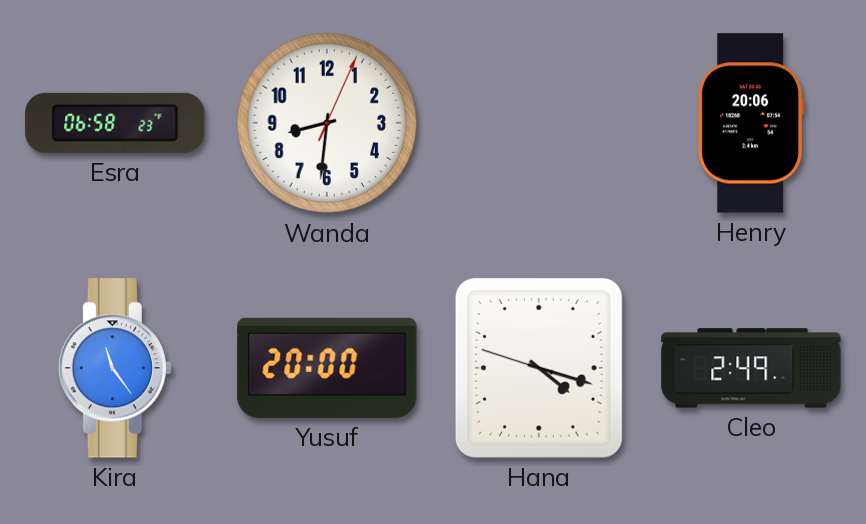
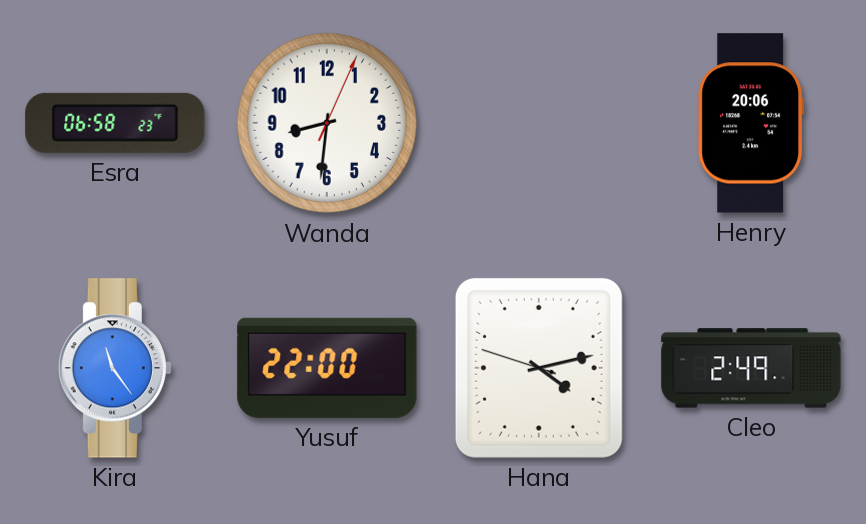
Yusuf: 20:00 -> 22:00
Hana: 4:17 -> 4:12
